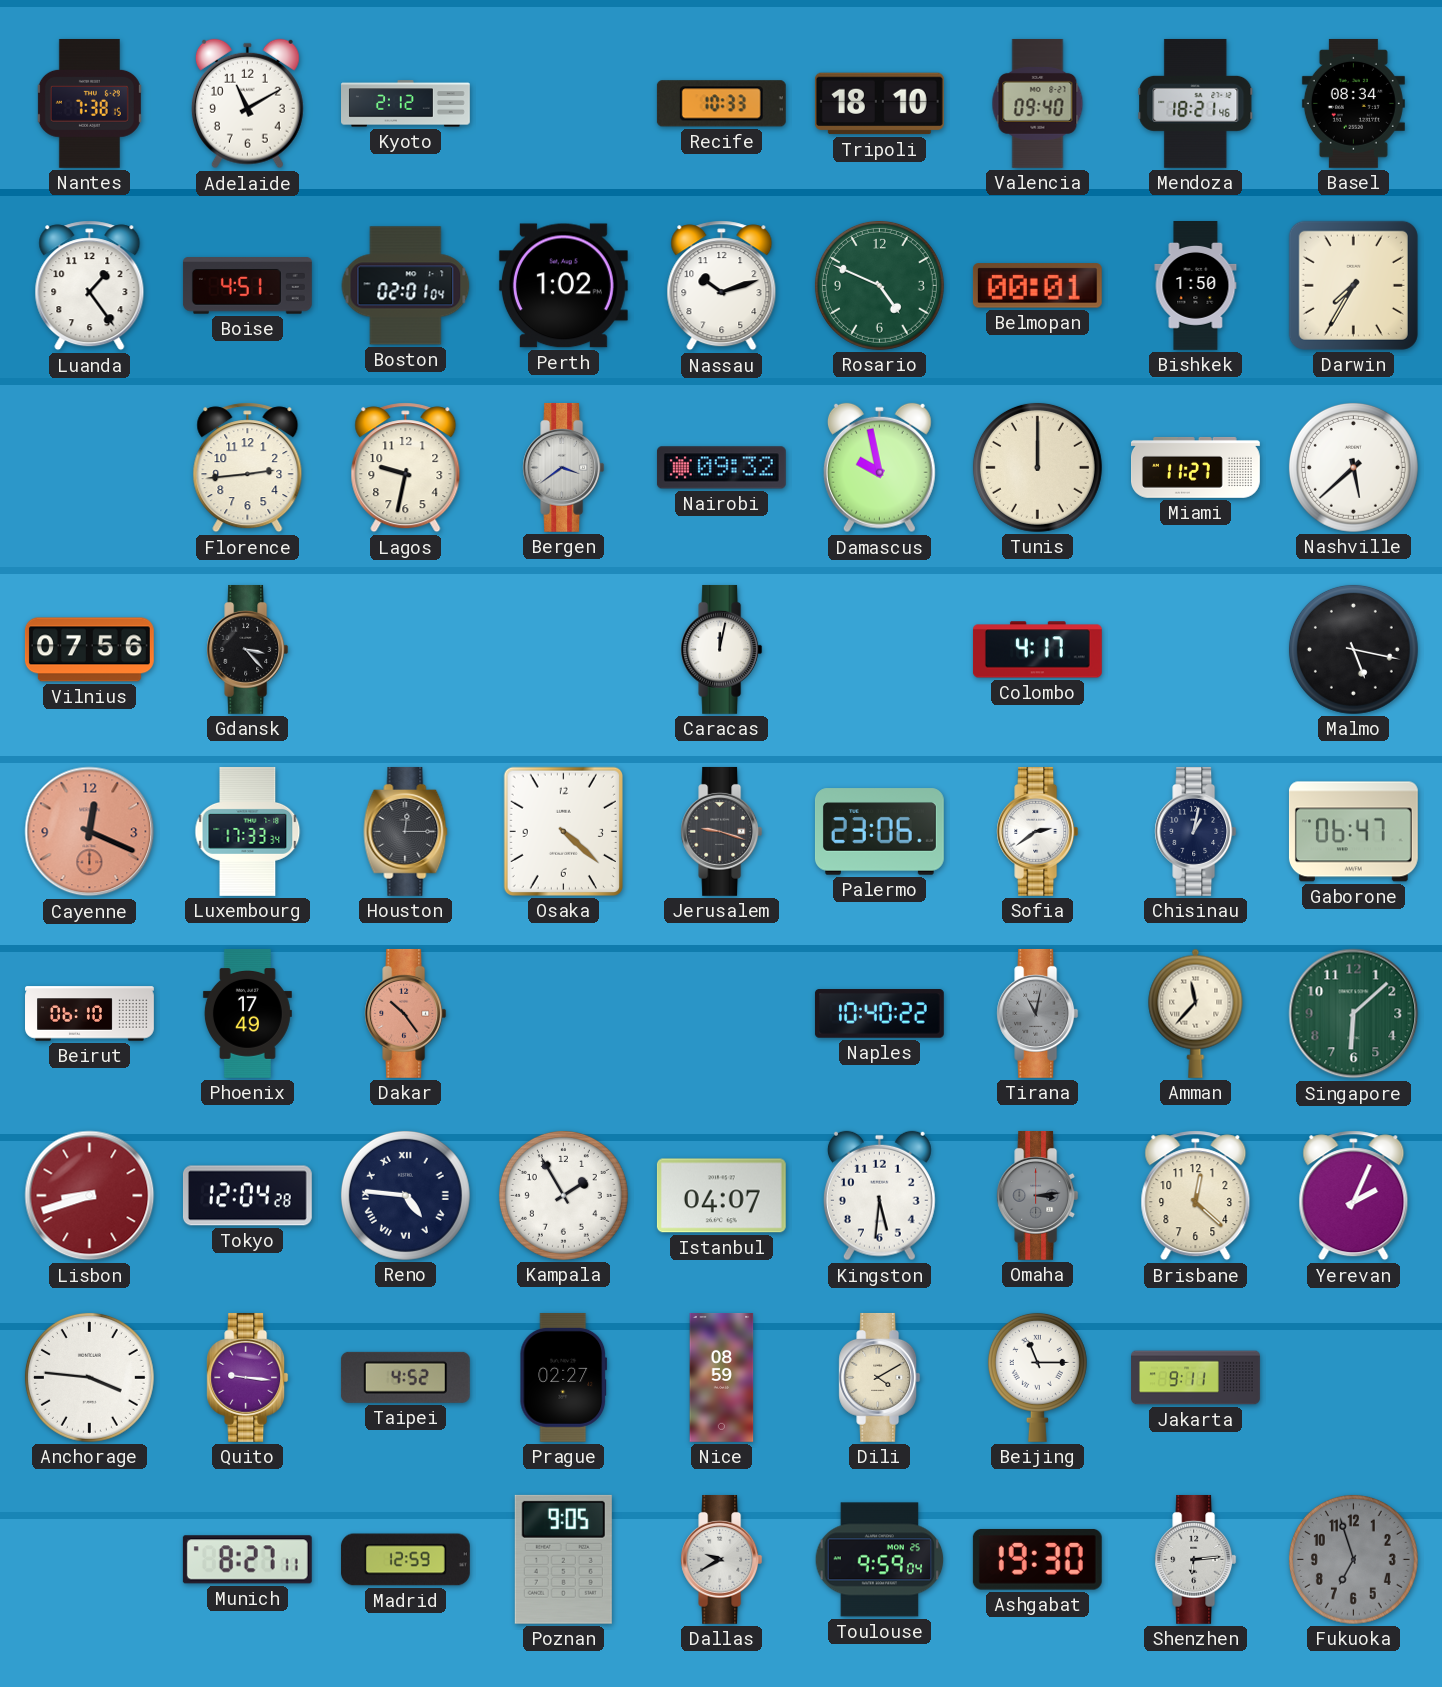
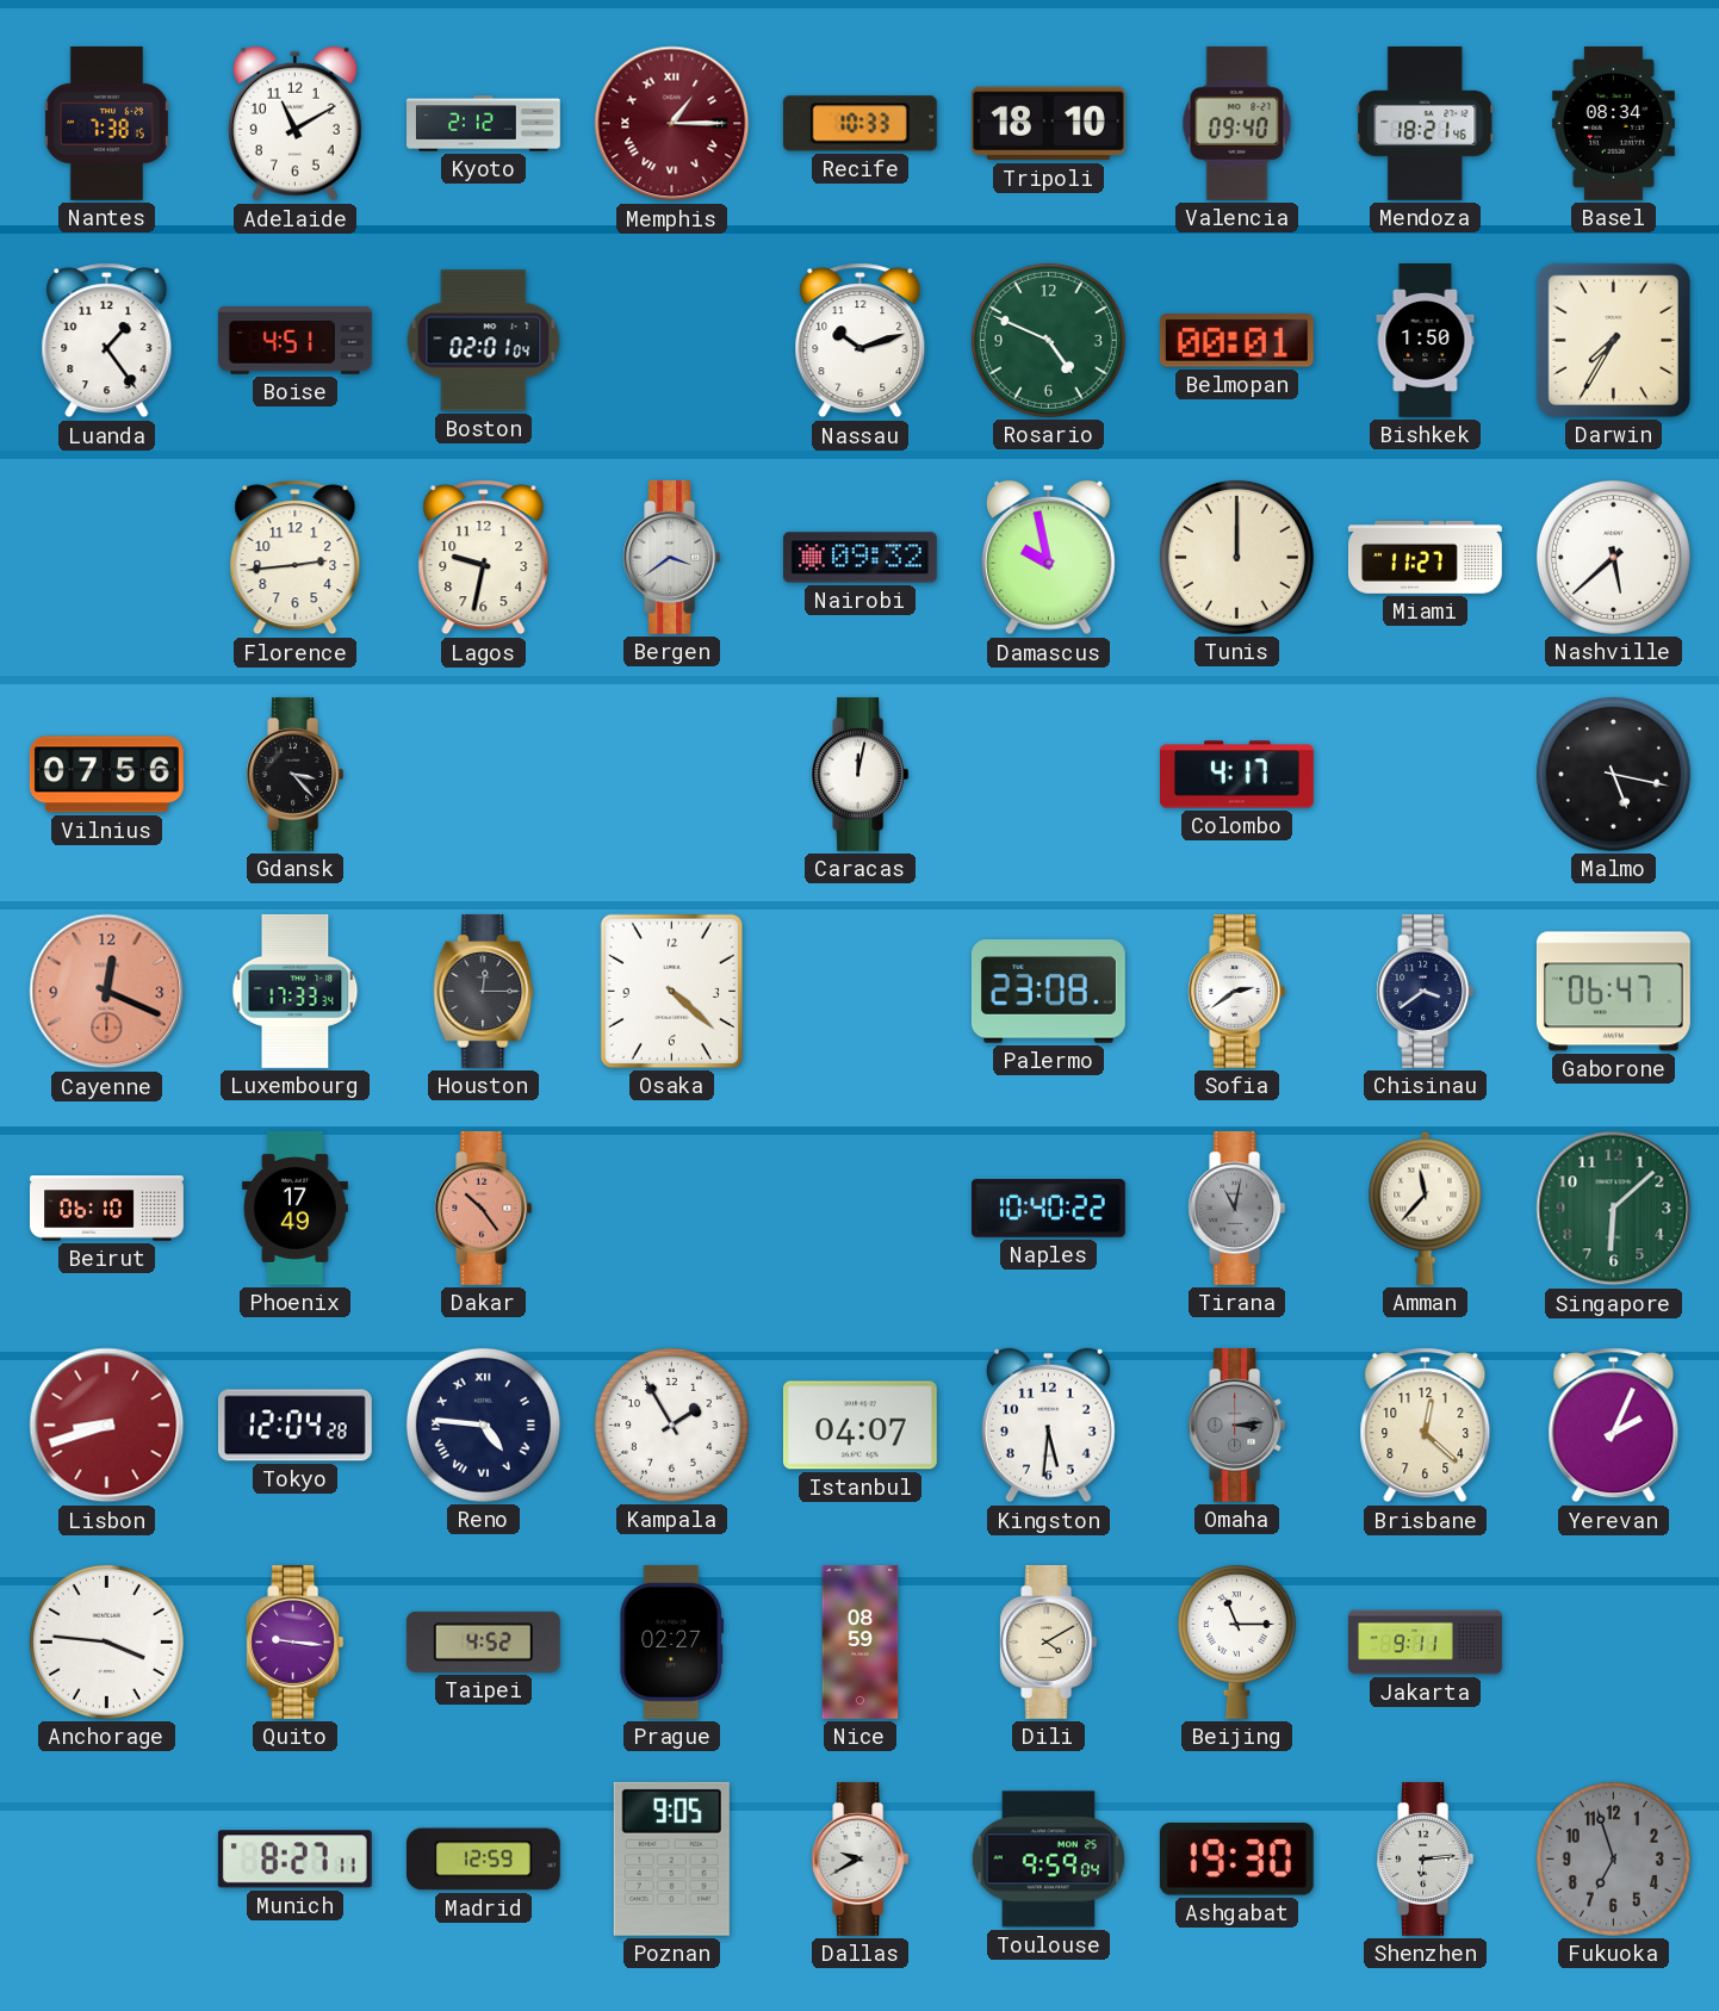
Memphis: none -> 1:15
Perth: 1:02 -> none
Jerusalem: 9:18 -> none
Palermo: 23:06 -> 23:08
Chisinau: 1:02 -> 3:39
